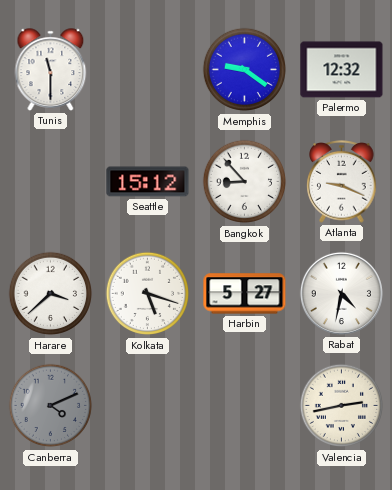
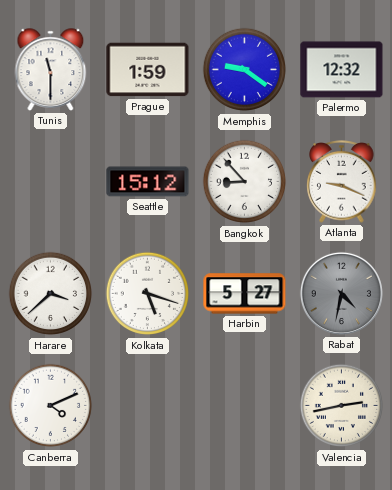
Prague: none -> 1:59
Rabat dial: white -> grey
Canberra dial: grey -> white
